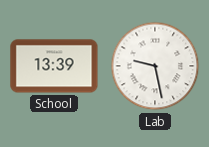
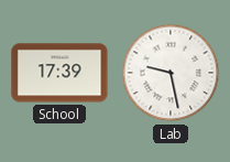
School: 13:39 -> 17:39
